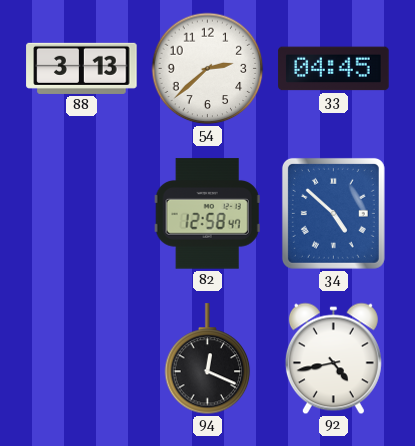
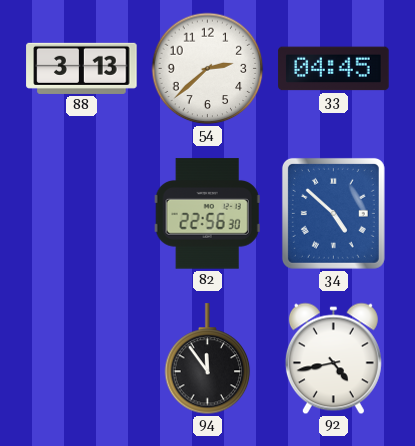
82: 12:58 -> 22:56
94: 12:19 -> 11:54
